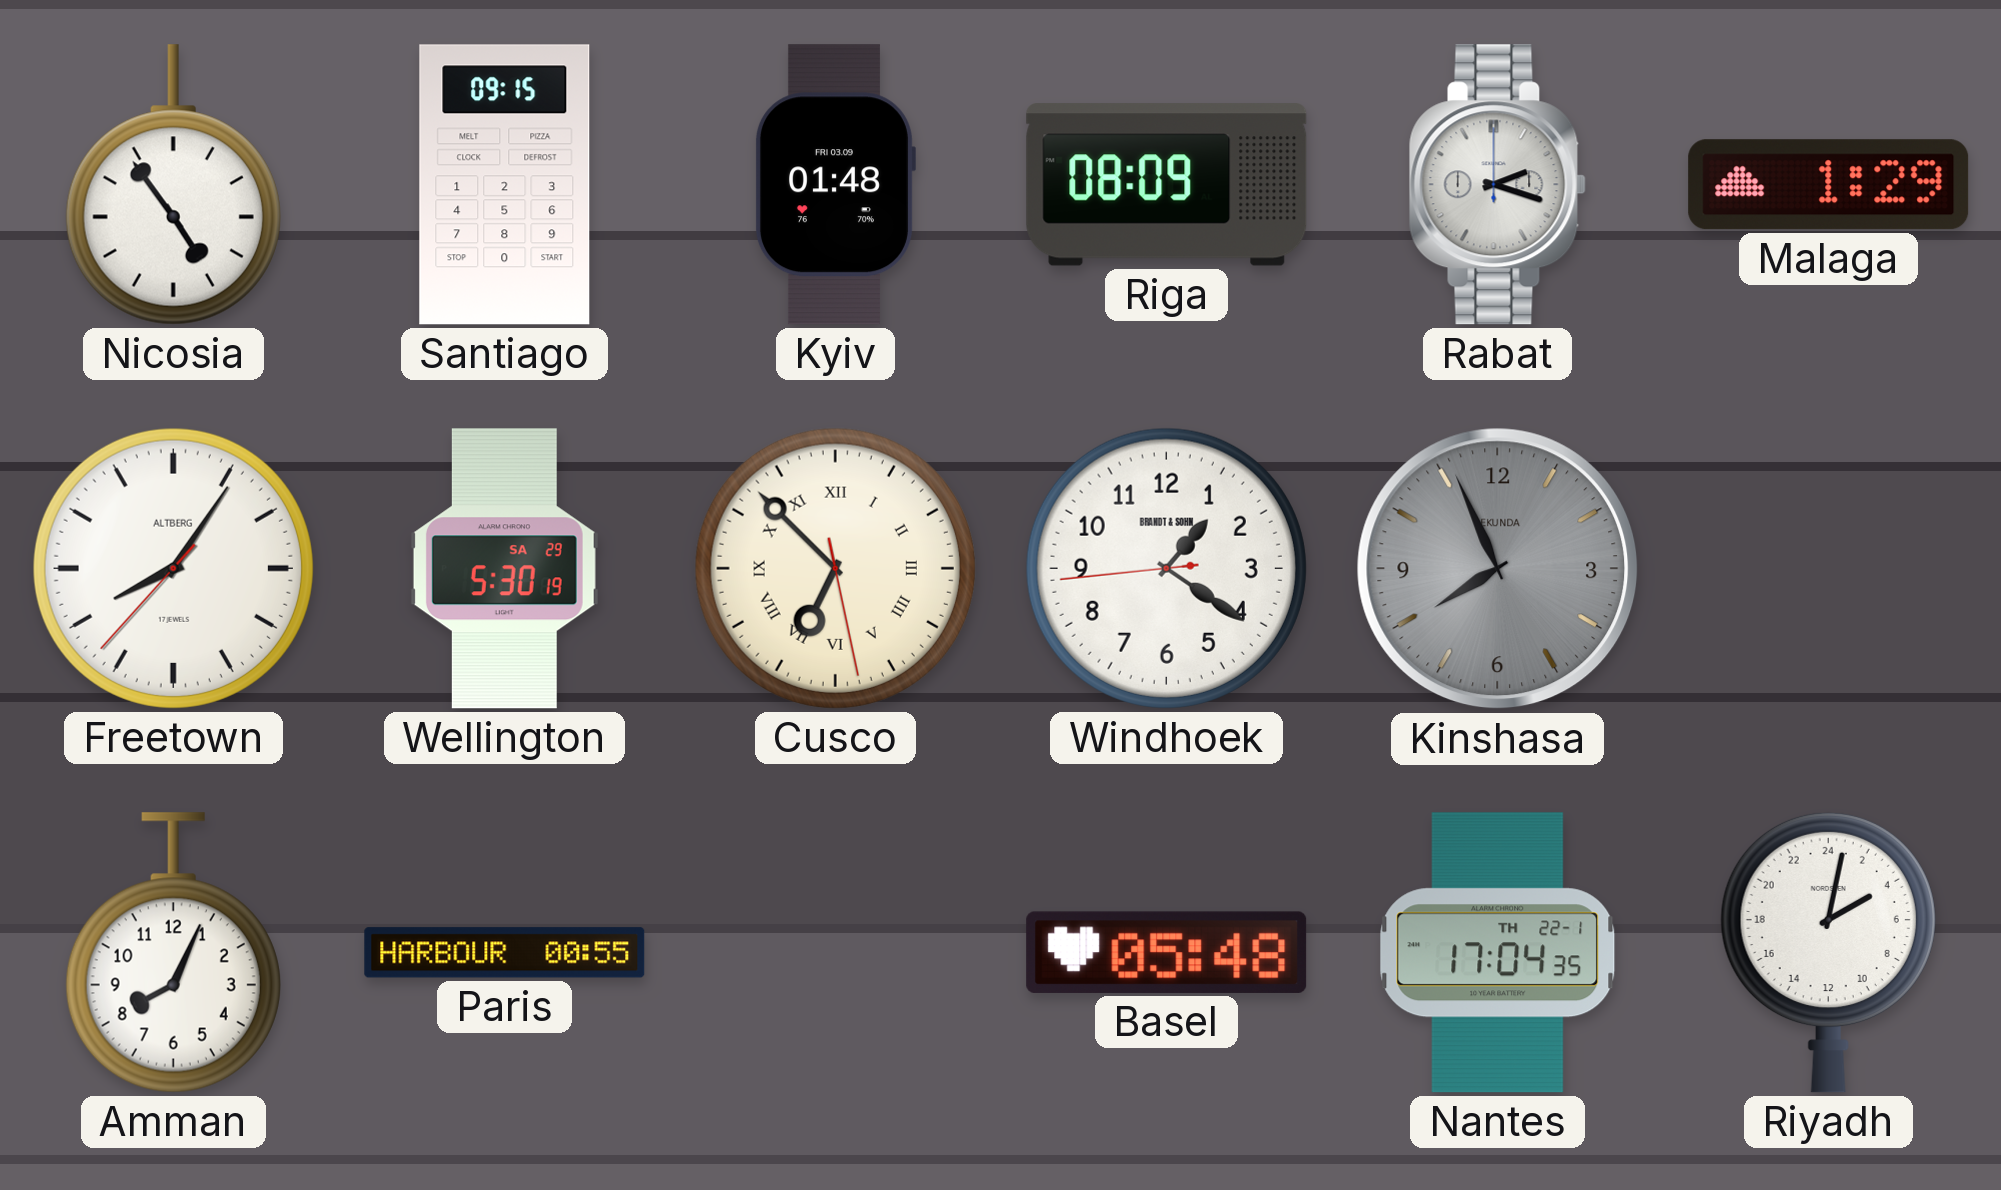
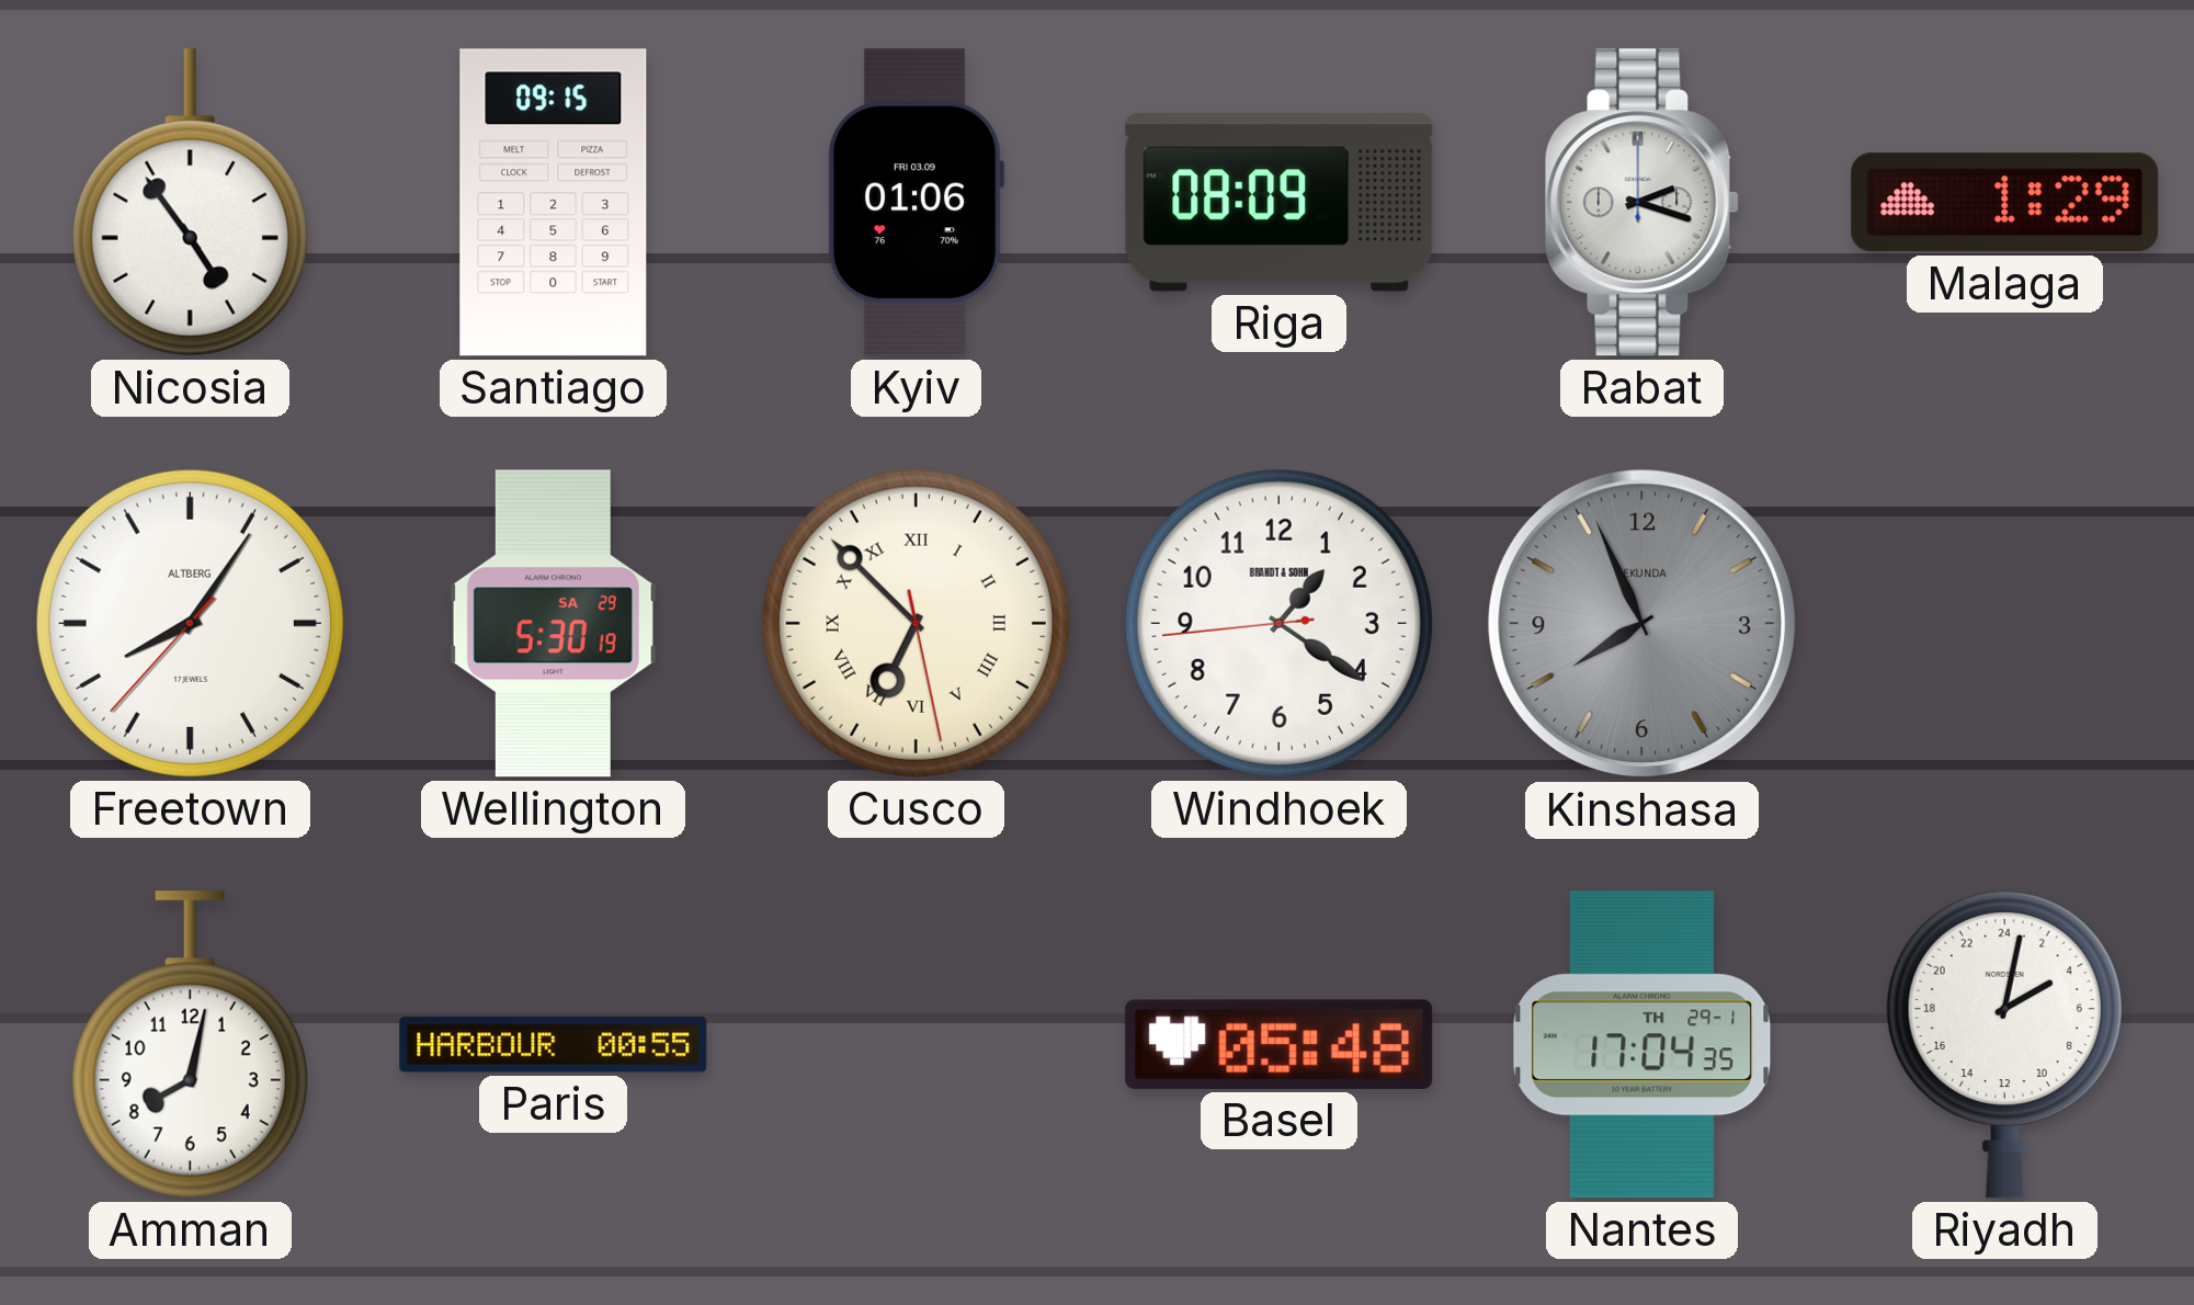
Kyiv: 01:48 -> 01:06
Amman: 8:04 -> 8:02
Nantes date: TH 22-1 -> TH 29-1
